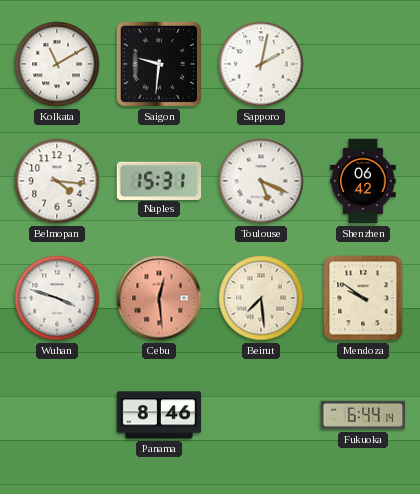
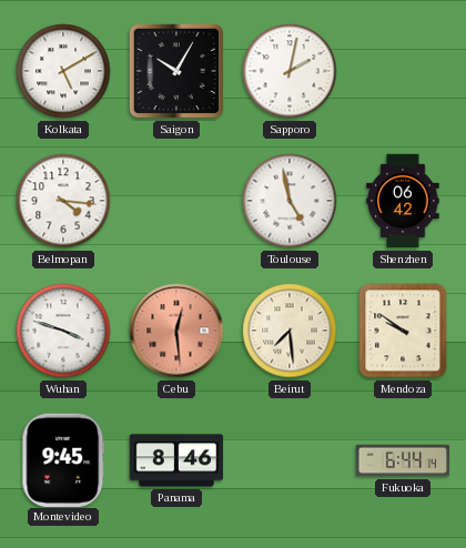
Kolkata: 11:10 -> 5:10
Saigon: 9:31 -> 10:05
Naples: 15:31 -> none
Toulouse: 5:19 -> 4:58
Montevideo: none -> 9:45
